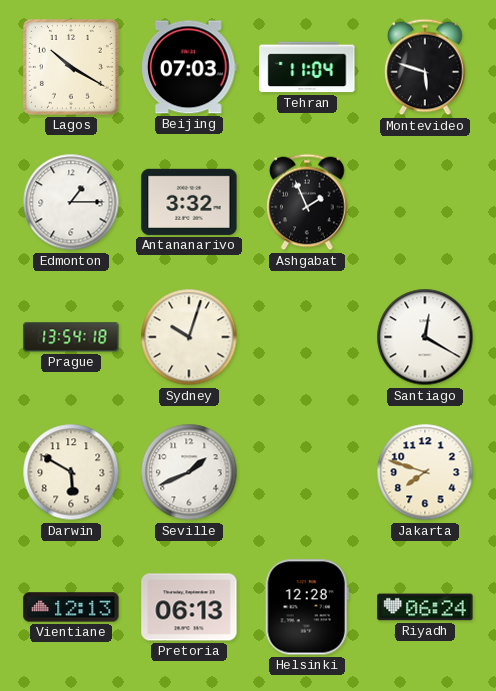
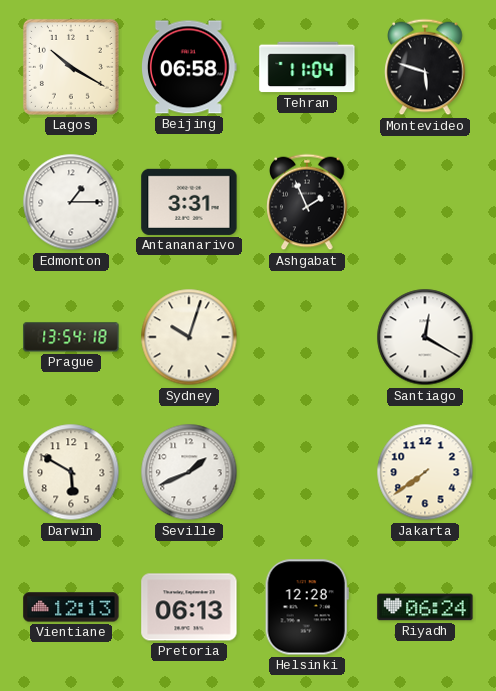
Beijing: 07:03 -> 06:58
Antananarivo: 3:32 -> 3:31
Jakarta: 7:48 -> 7:39
